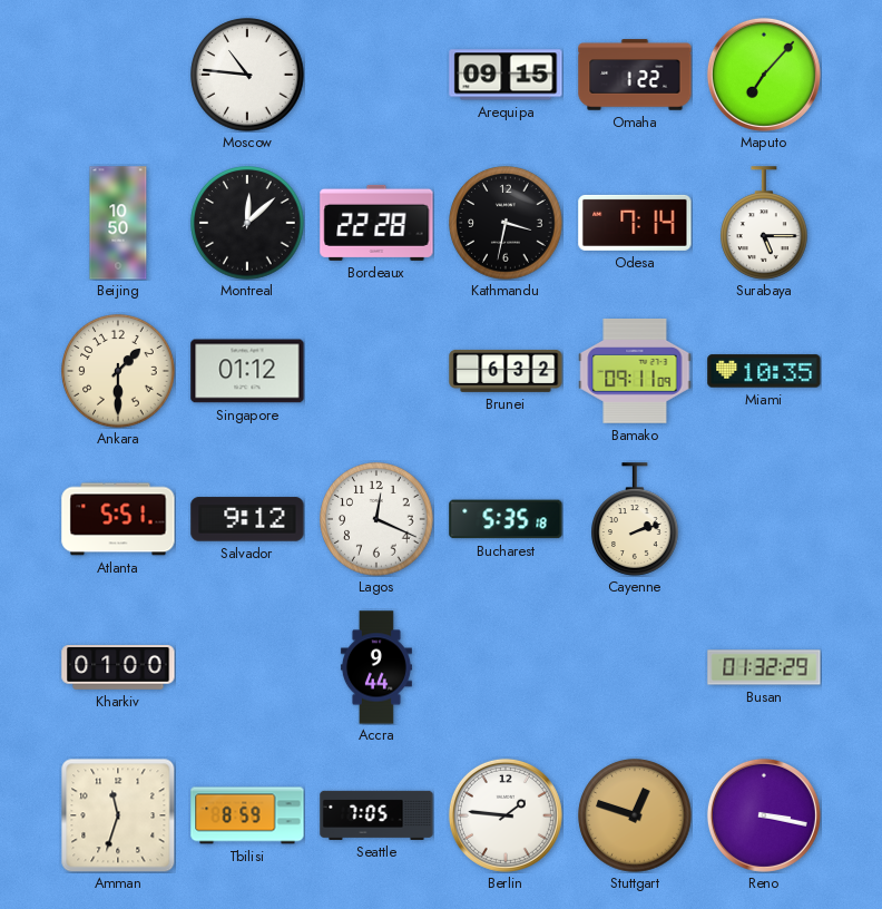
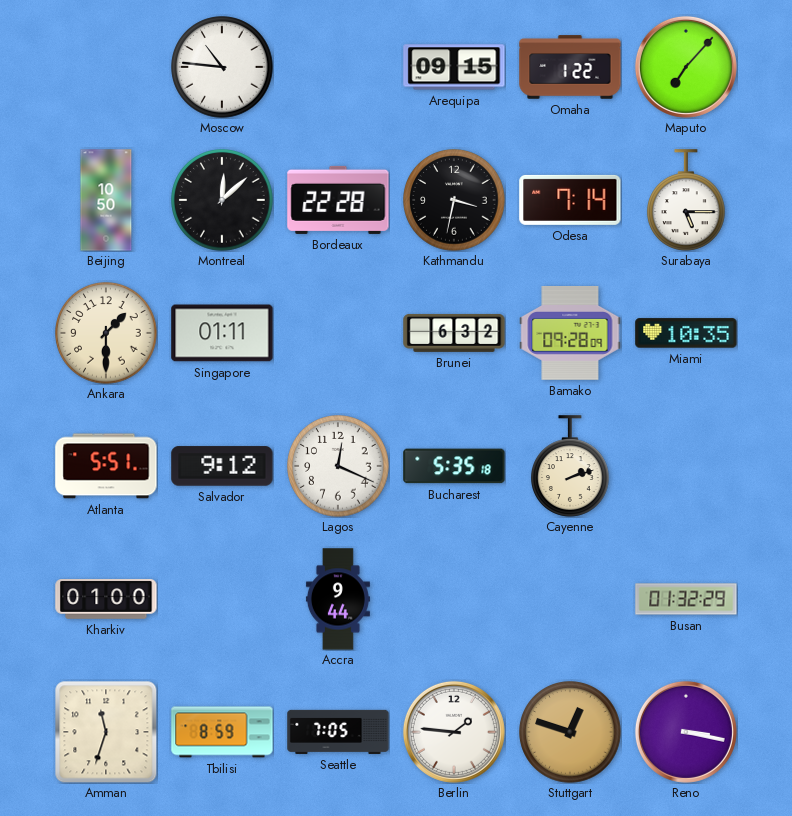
Singapore: 01:12 -> 01:11
Bamako: 09:11 -> 09:28
